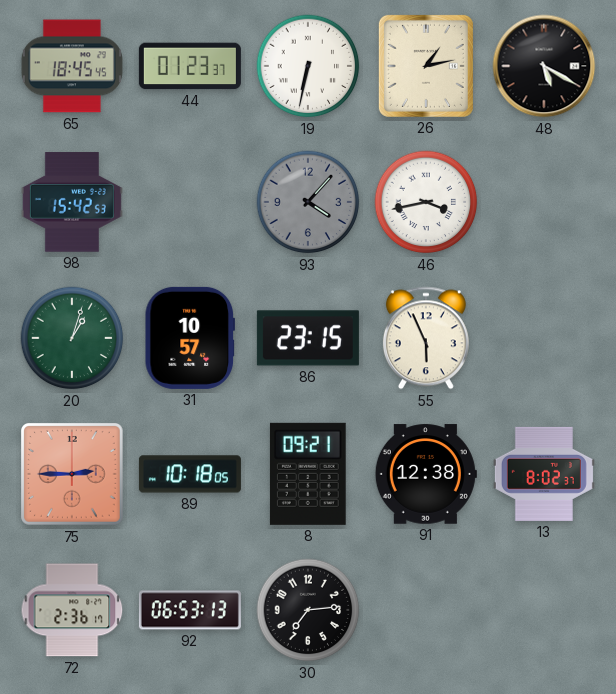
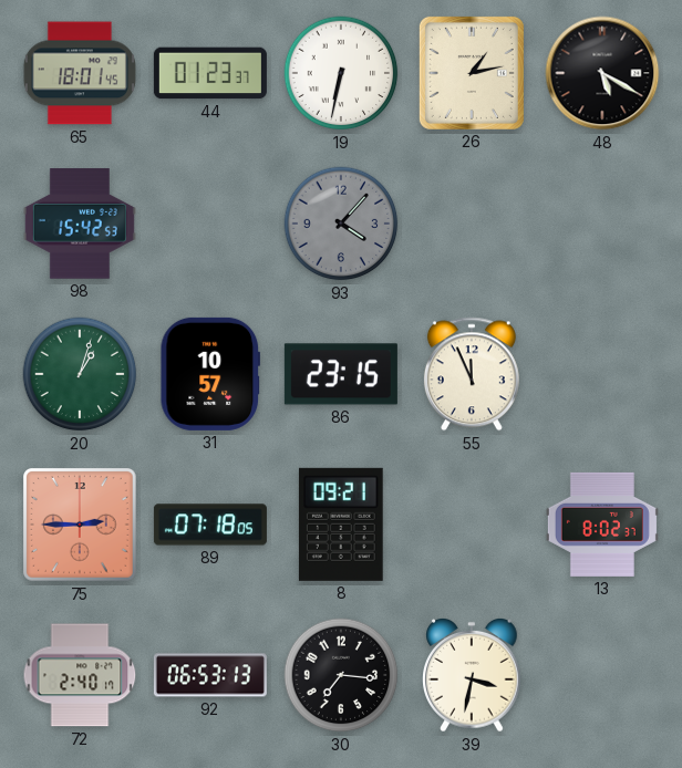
65: 18:45 -> 18:01
46: 3:43 -> none
55: 5:56 -> 11:56
89: 10:18 -> 07:18
91: 12:38 -> none
72: 2:36 -> 2:40
30: 7:14 -> 7:16
39: none -> 3:32
